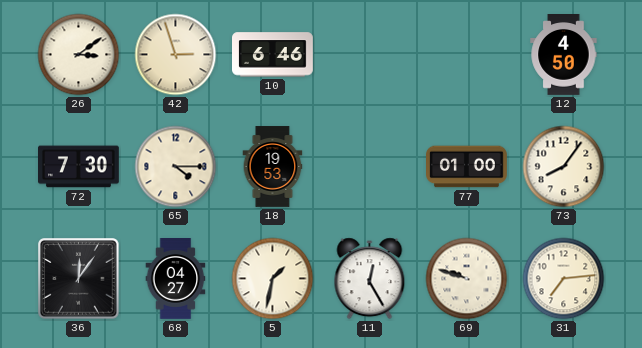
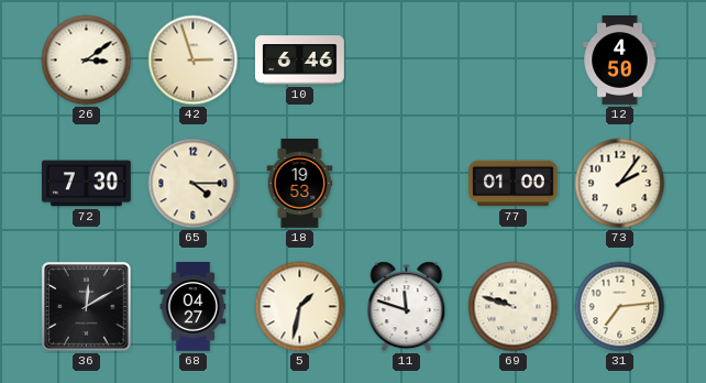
73: 8:06 -> 2:06
36: 12:06 -> 12:10
11: 12:25 -> 11:48
